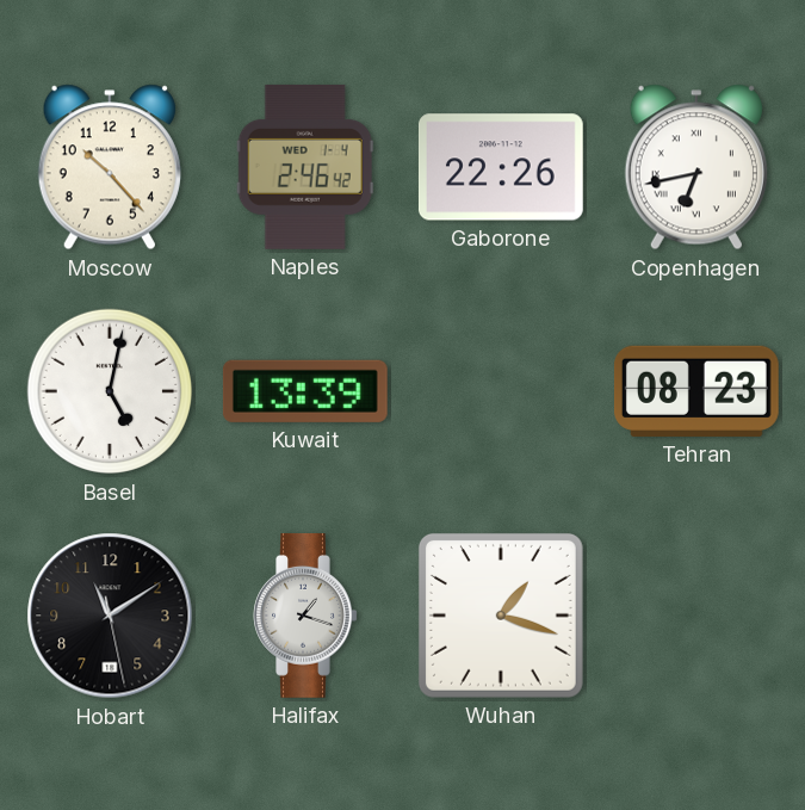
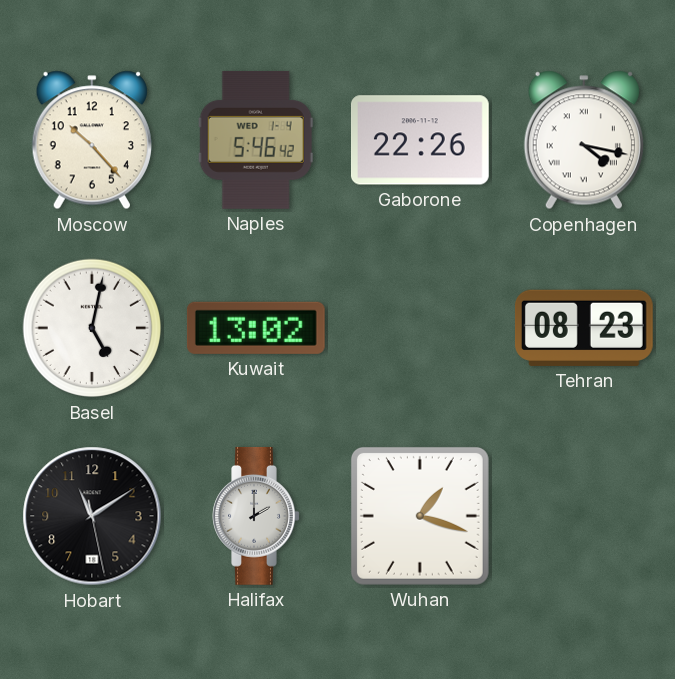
Naples: 2:46 -> 5:46
Copenhagen: 6:43 -> 4:17
Kuwait: 13:39 -> 13:02
Halifax: 1:18 -> 2:00
